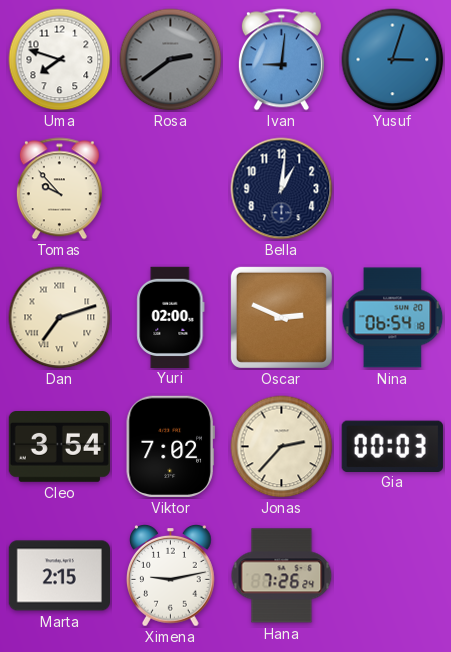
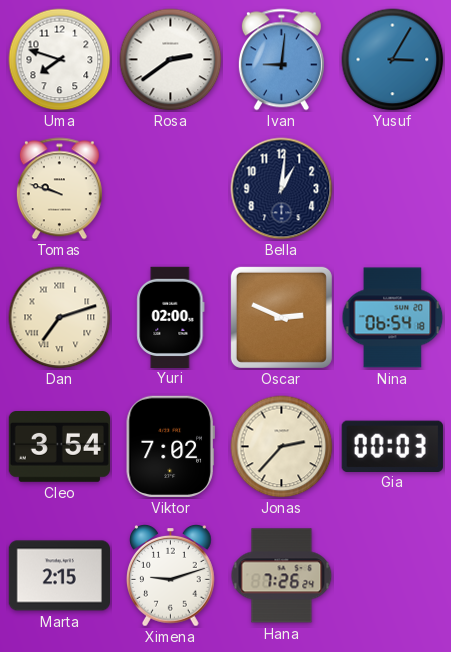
Rosa dial: grey -> white
Yusuf: 3:03 -> 3:05
Tomas: 9:53 -> 9:48
Ximena: 9:13 -> 9:12
